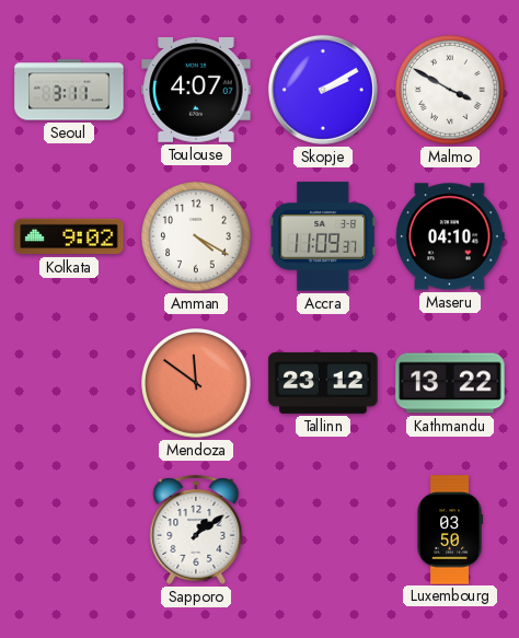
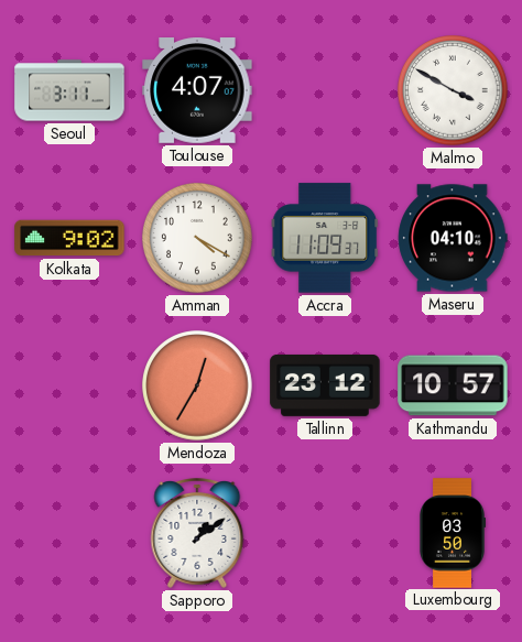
Skopje: 2:10 -> none
Mendoza: 11:51 -> 12:35
Kathmandu: 13:22 -> 10:57
